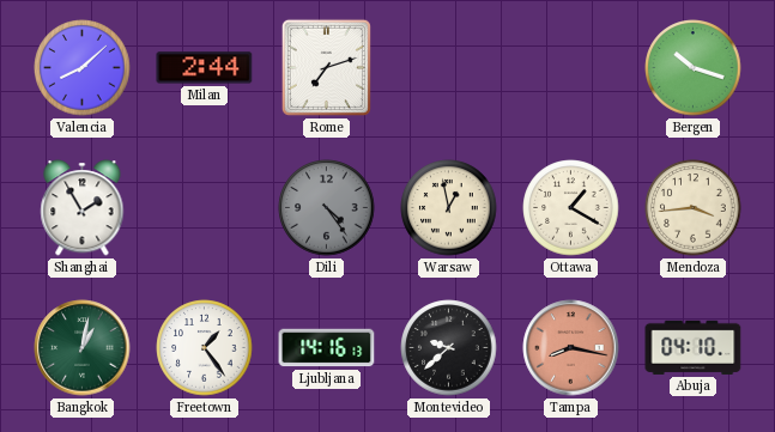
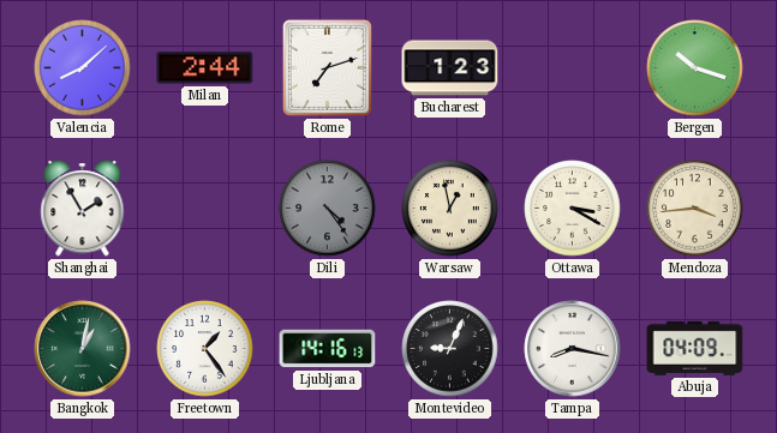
Bucharest: none -> 1:23
Ottawa: 1:20 -> 3:20
Montevideo: 9:38 -> 9:04
Tampa dial: salmon -> white
Abuja: 04:10 -> 04:09
